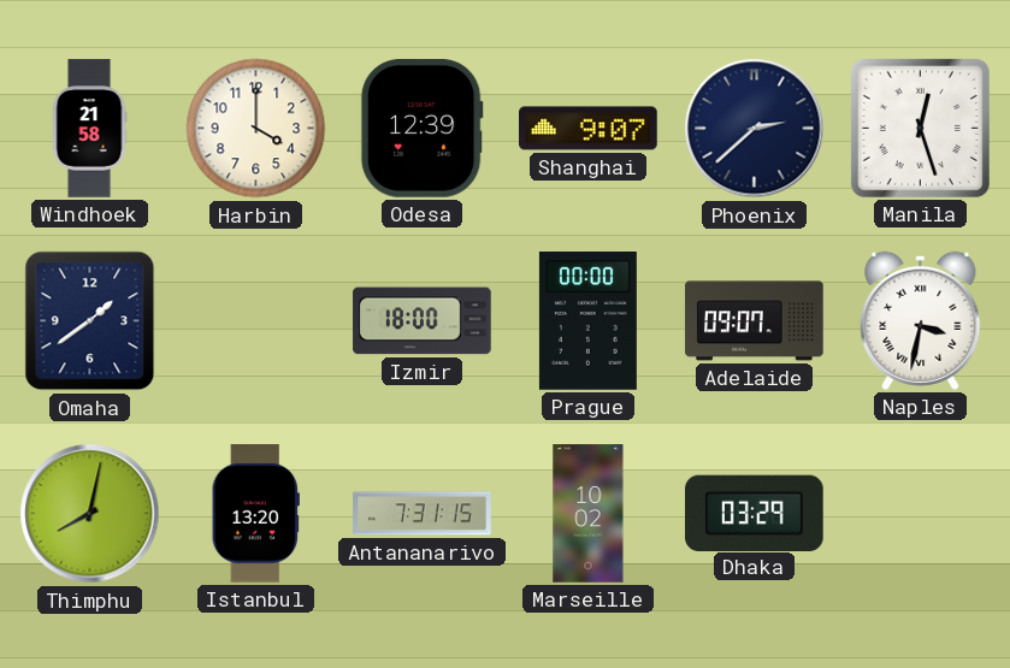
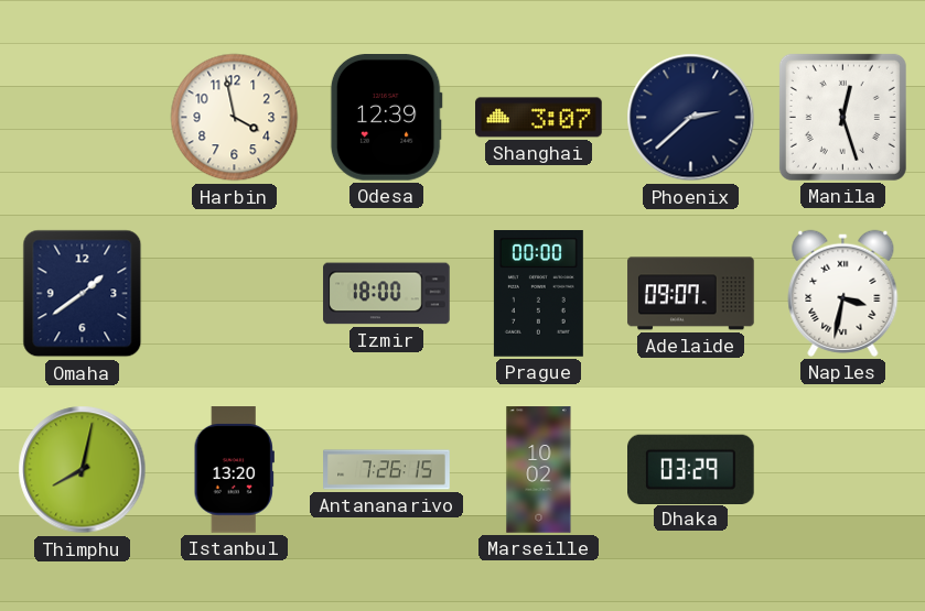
Windhoek: 21:58 -> none
Harbin: 4:00 -> 3:58
Shanghai: 9:07 -> 3:07
Antananarivo: 7:31 -> 7:26
